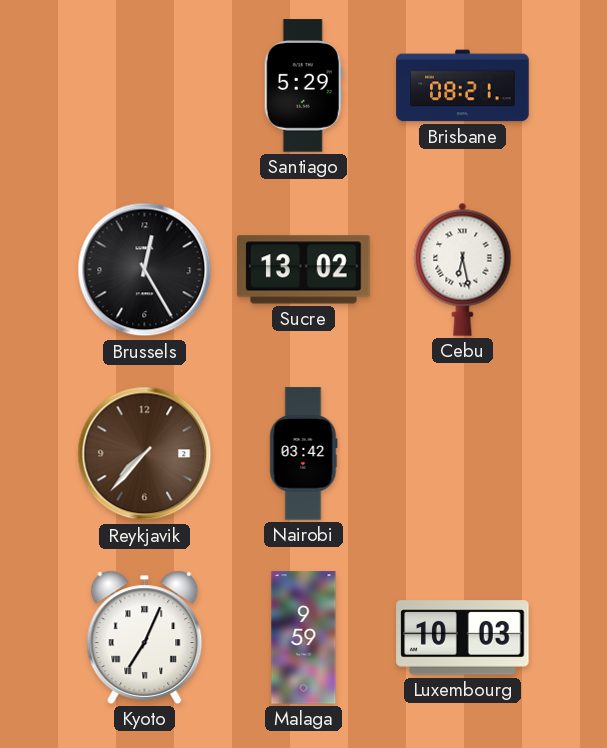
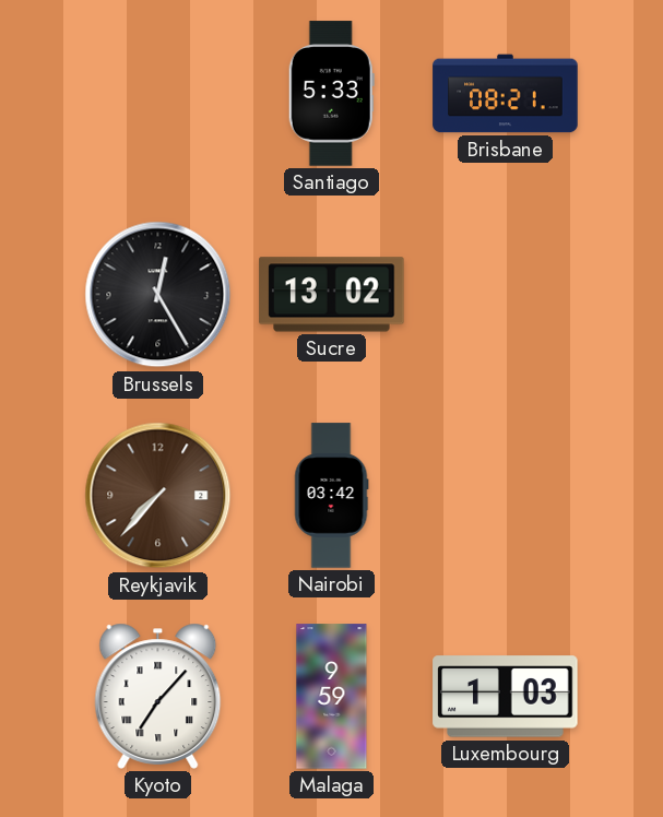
Santiago: 5:29 -> 5:33
Cebu: 6:28 -> none
Kyoto: 7:04 -> 7:07
Luxembourg: 10:03 -> 1:03
